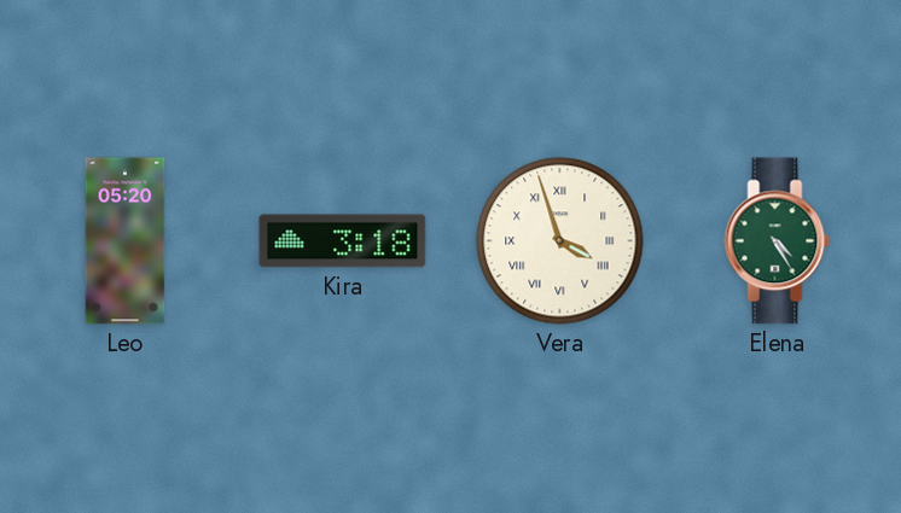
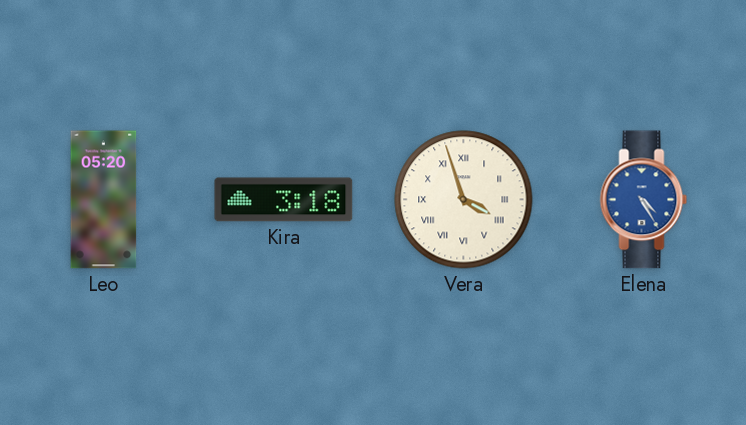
Elena dial: green -> blue
